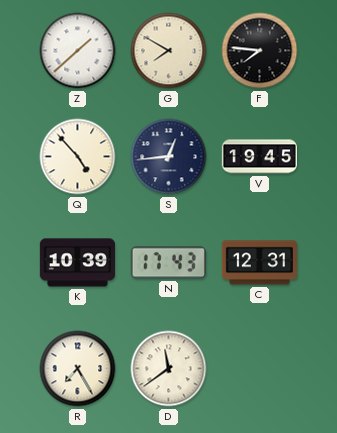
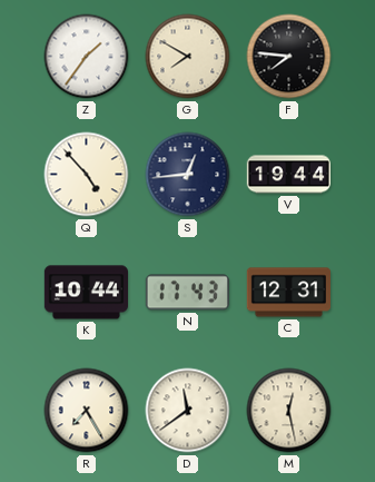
Z: 1:38 -> 1:36
V: 19:45 -> 19:44
K: 10:39 -> 10:44
M: none -> 12:28
